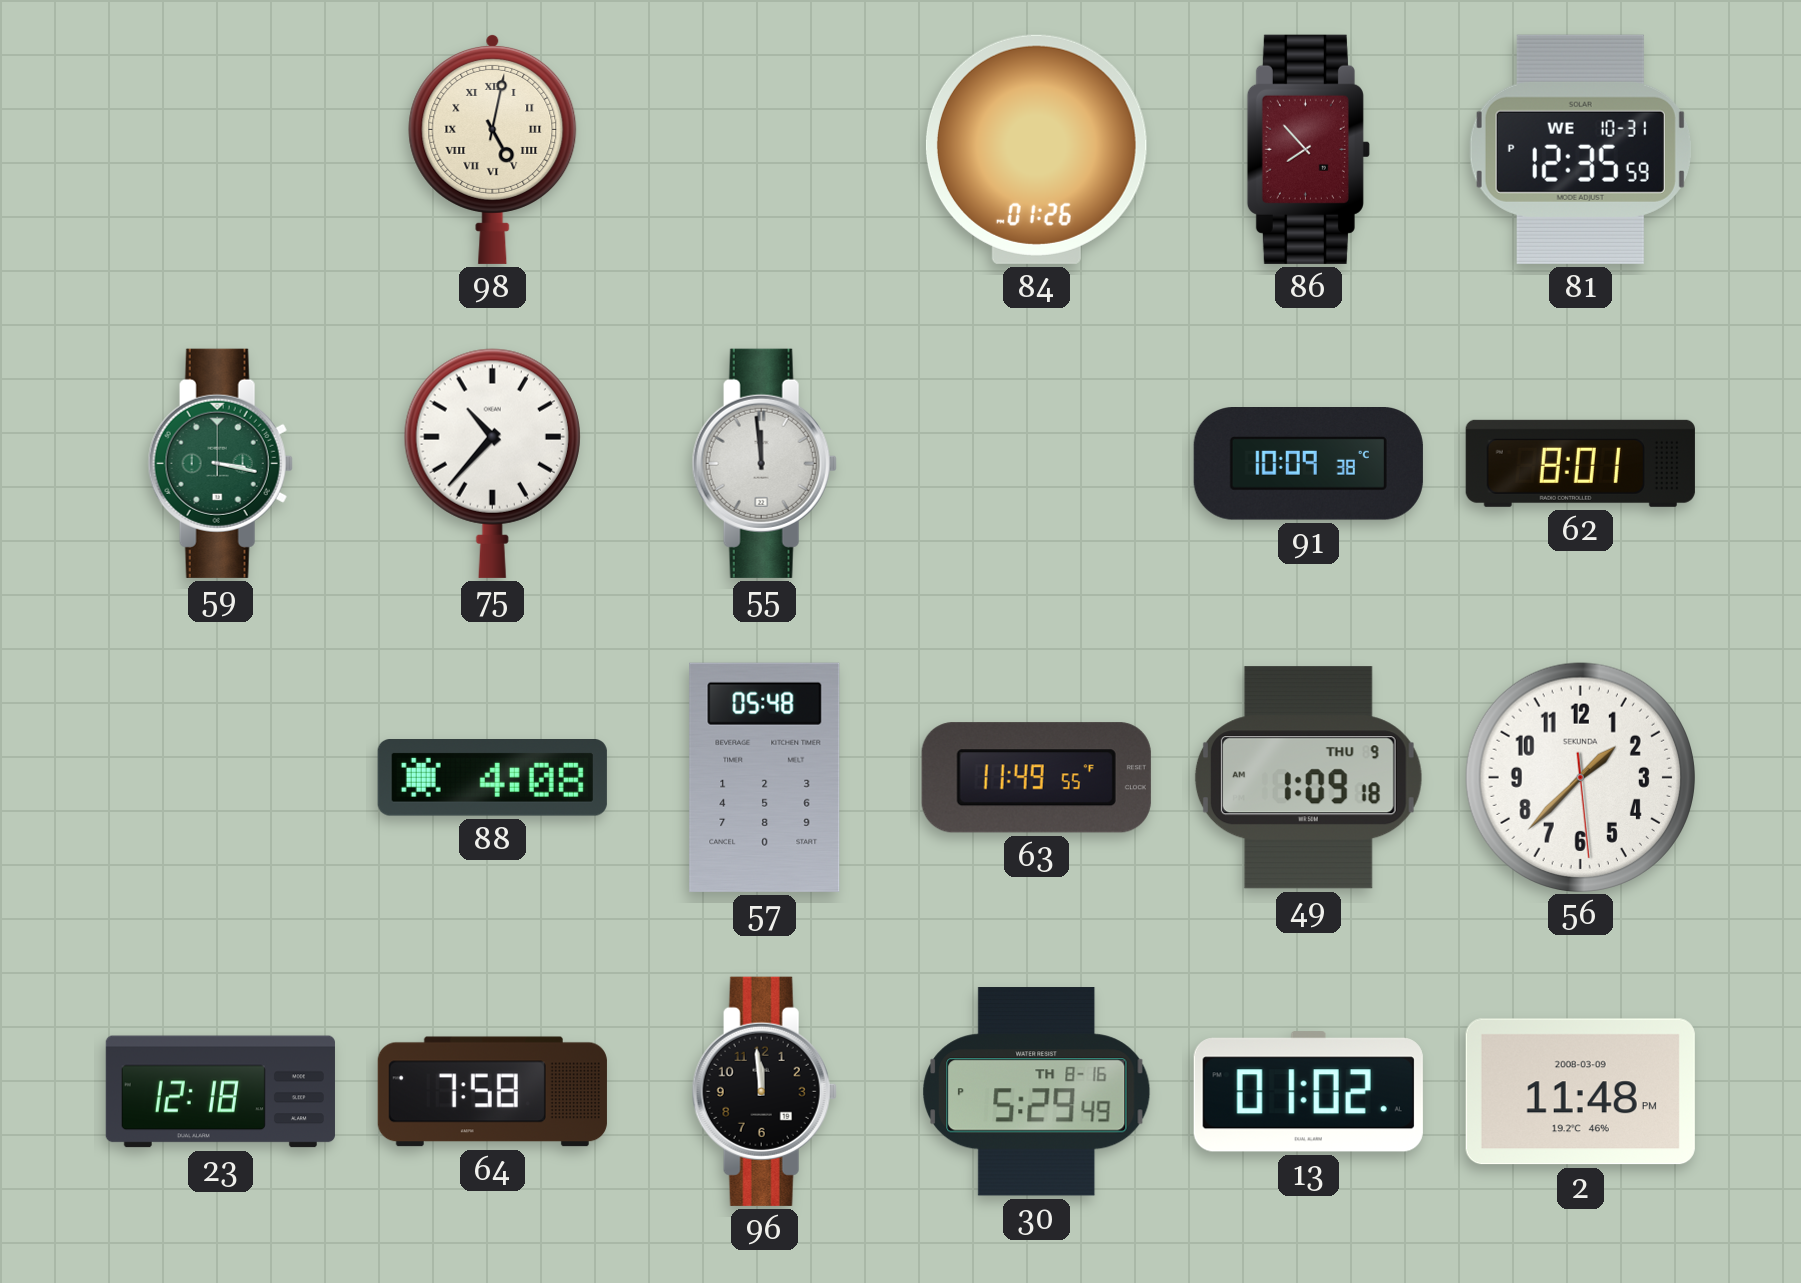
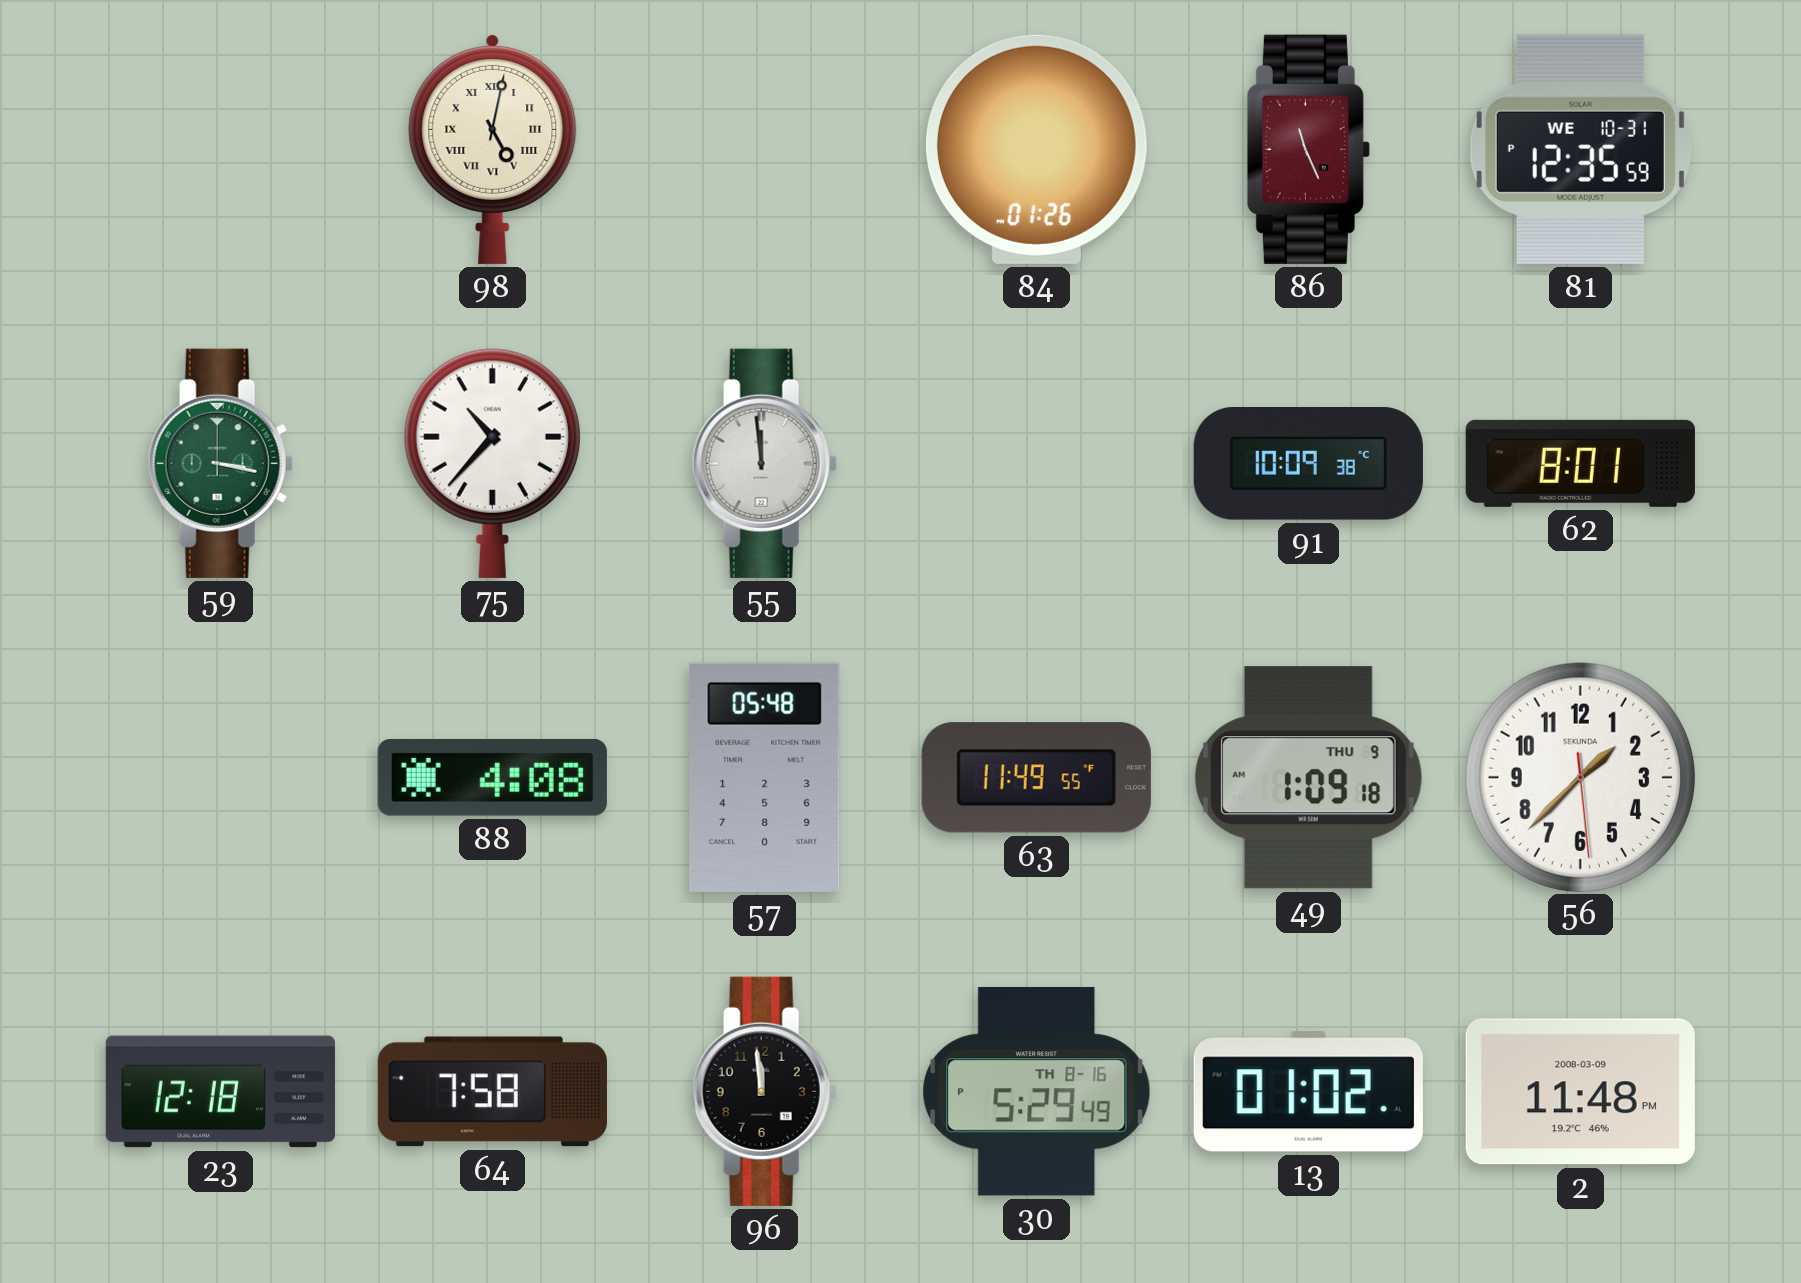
86: 7:53 -> 11:26
